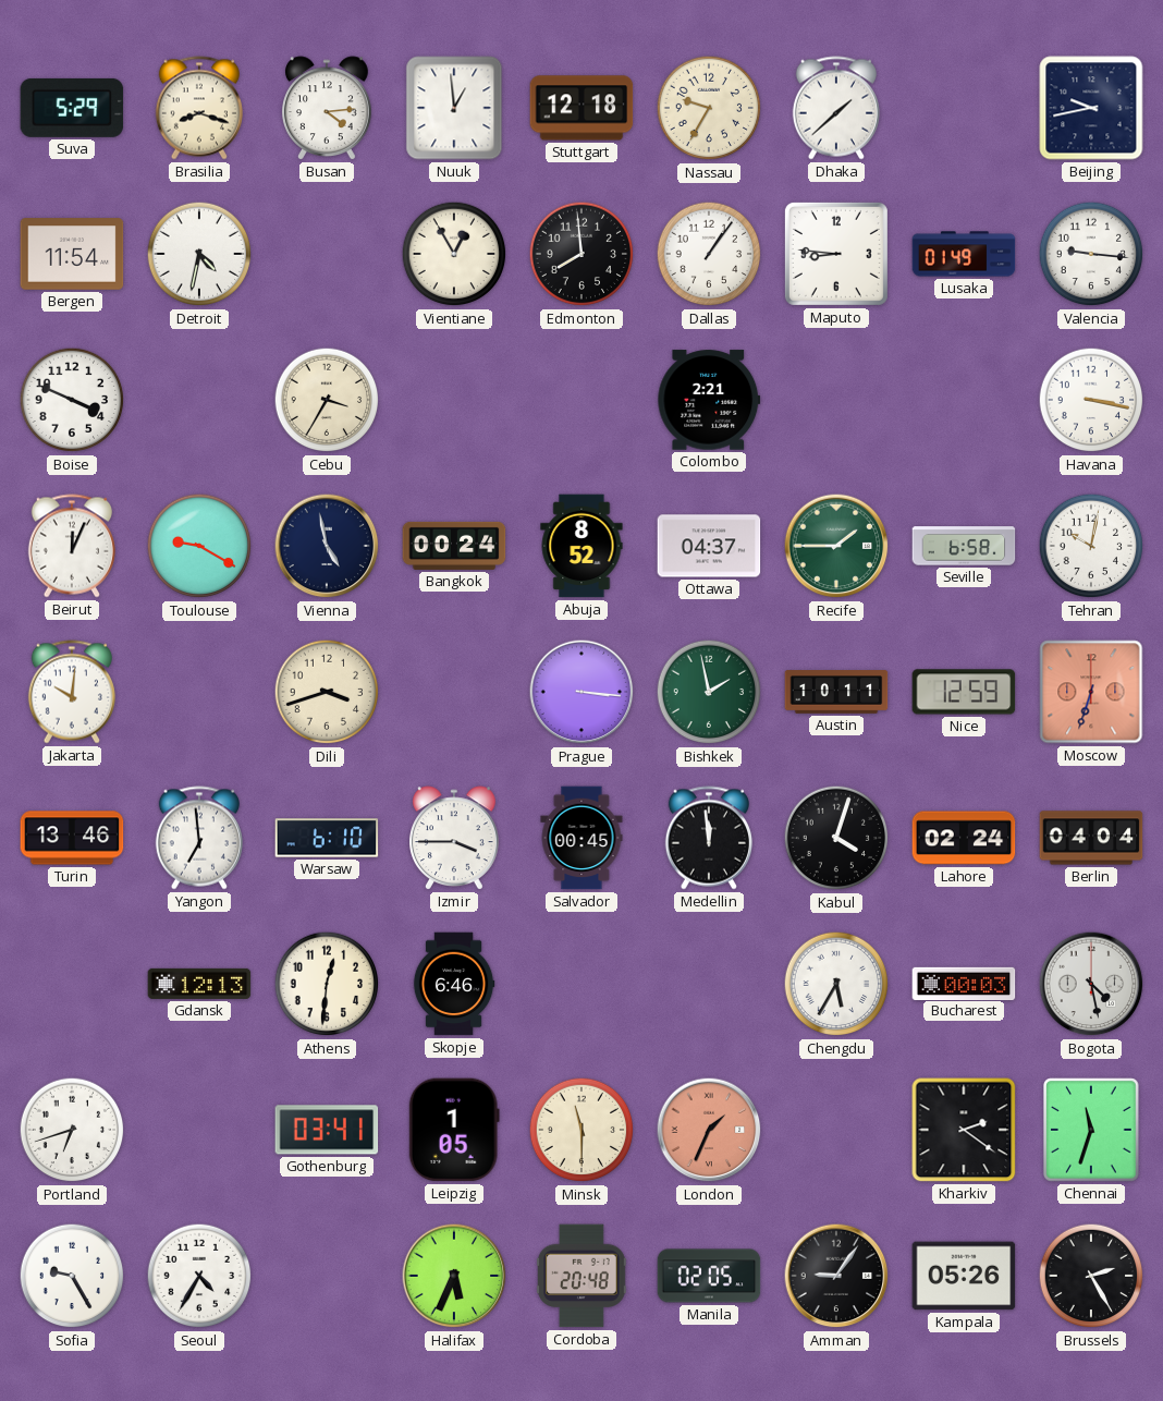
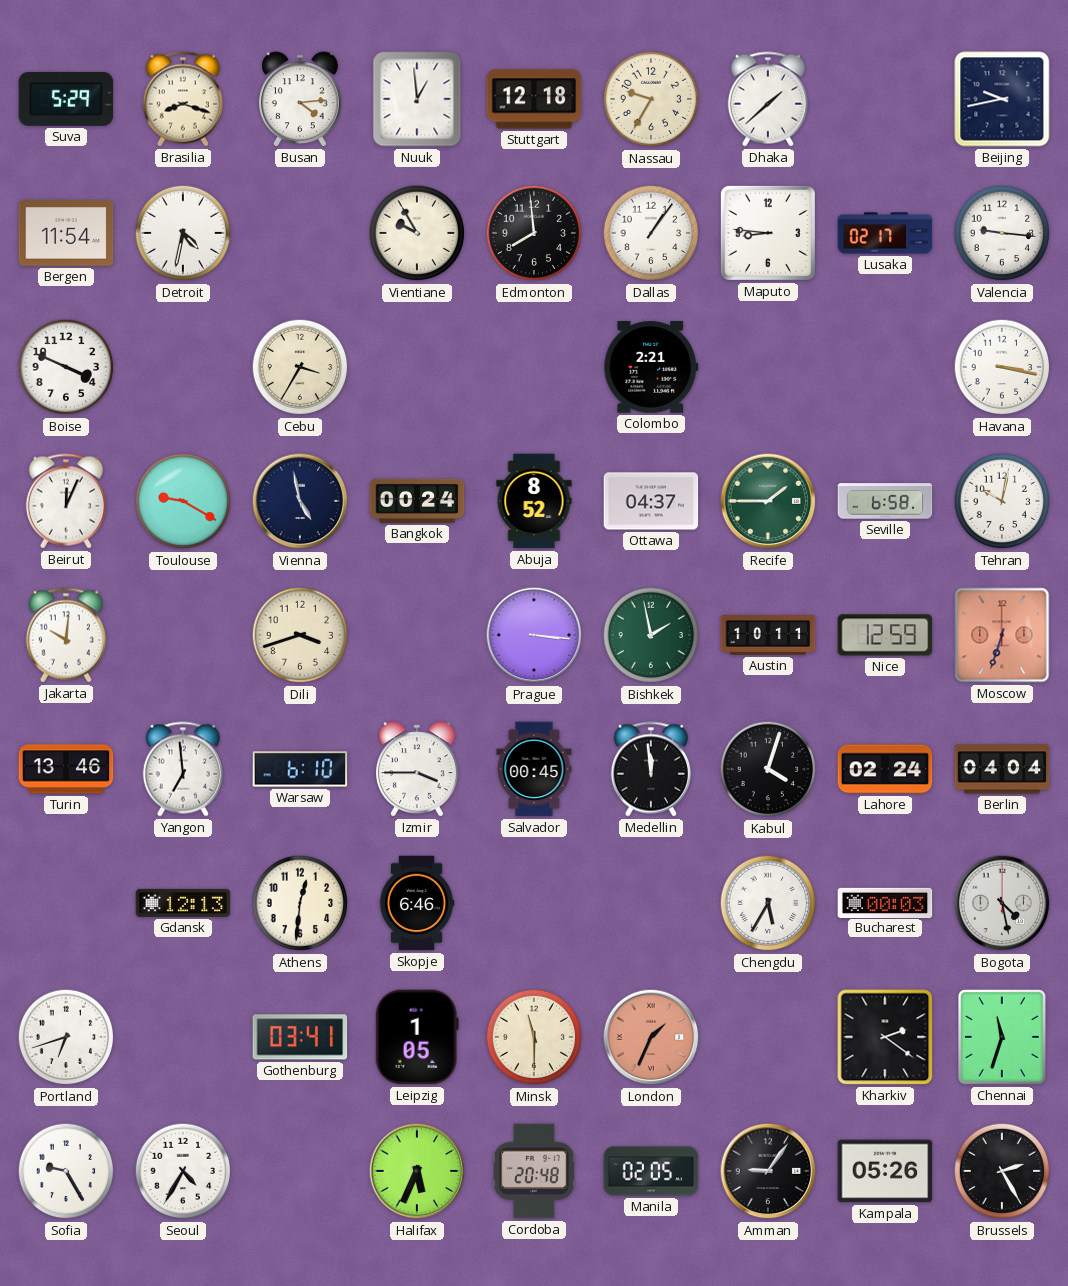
Vientiane: 12:55 -> 9:55
Lusaka: 01:49 -> 02:17
